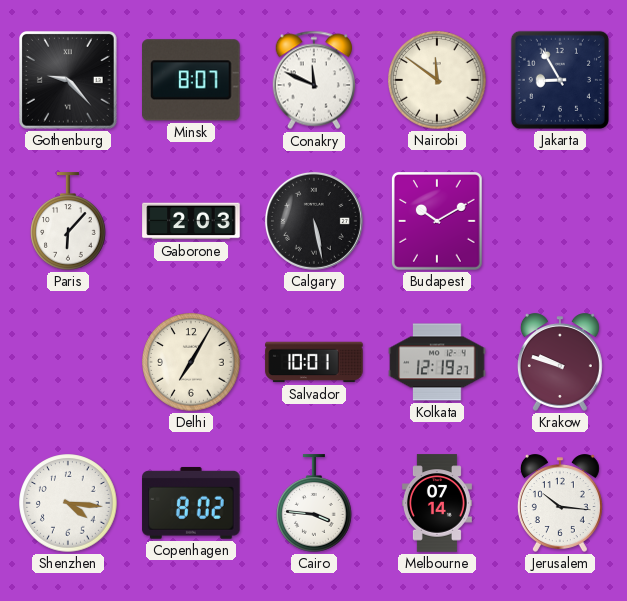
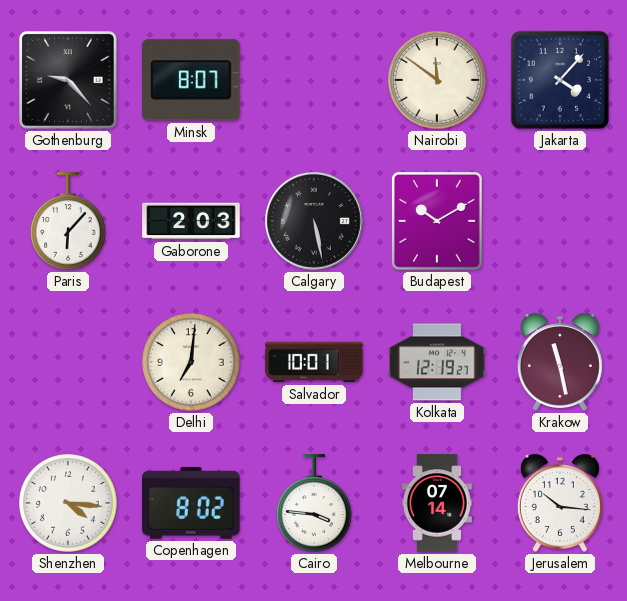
Conakry: 11:49 -> none
Jakarta: 8:55 -> 4:07
Delhi: 7:05 -> 7:01
Krakow: 9:48 -> 11:28
